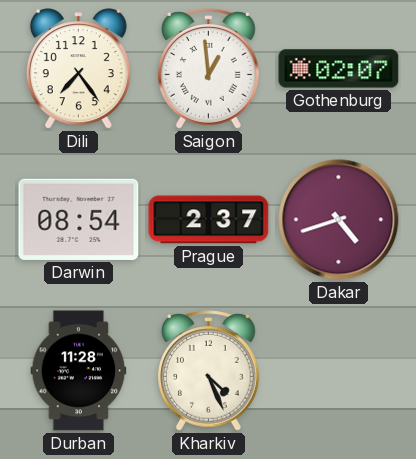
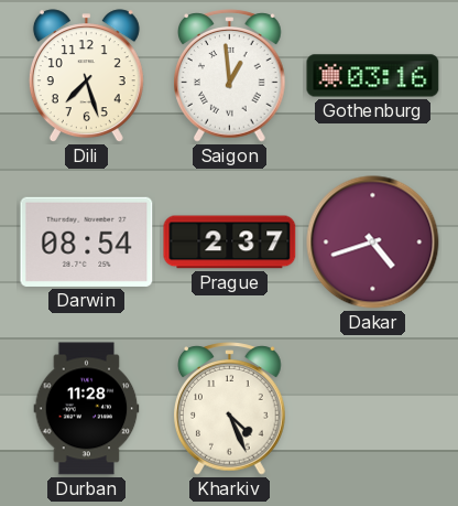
Dili: 7:24 -> 7:27
Gothenburg: 02:07 -> 03:16
